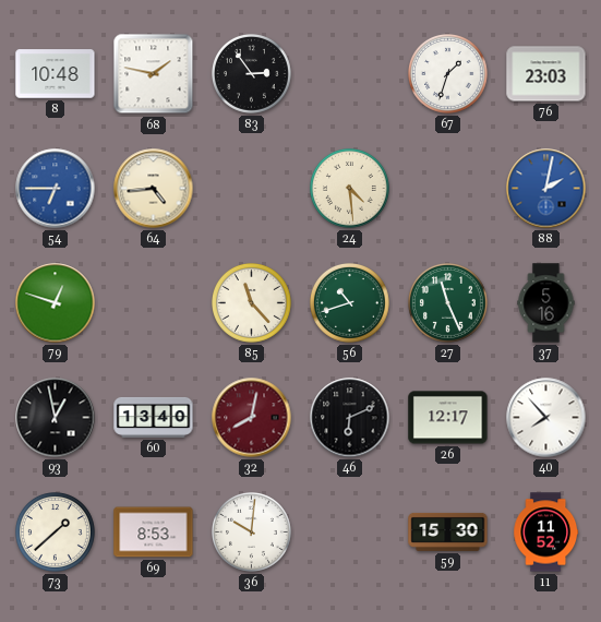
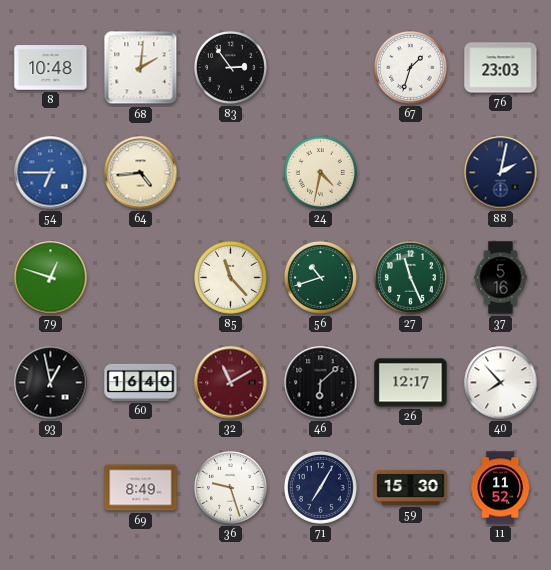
68: 1:47 -> 2:01
24: 4:29 -> 4:32
88 dial: blue -> navy
60: 13:40 -> 16:40
32: 8:02 -> 11:10
46: 6:11 -> 6:08
73: 1:38 -> none
69: 8:53 -> 8:49
36: 10:01 -> 9:27
71: none -> 7:05
